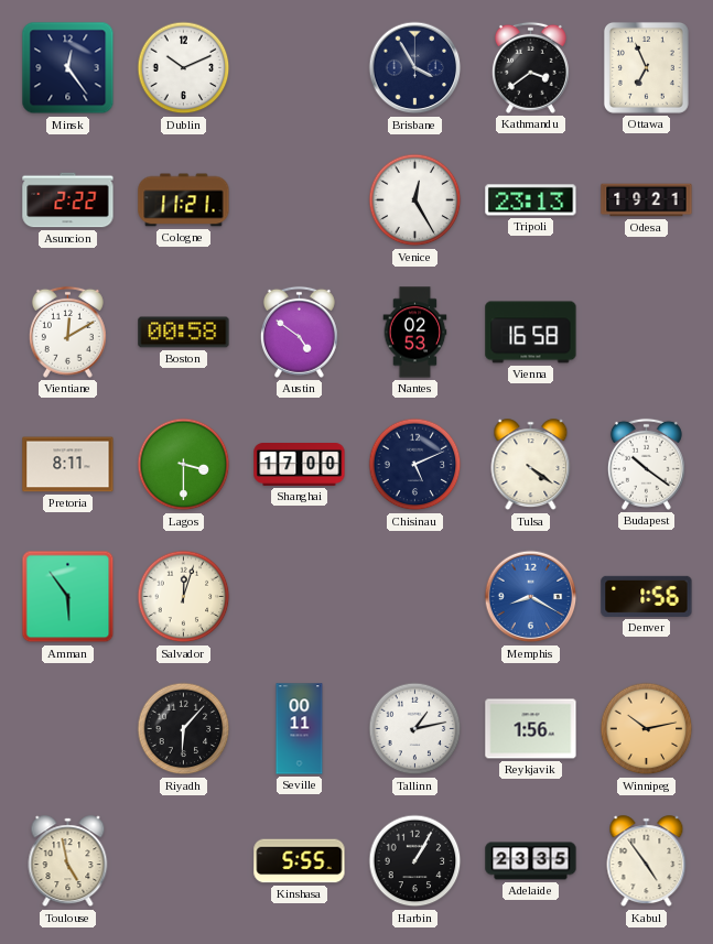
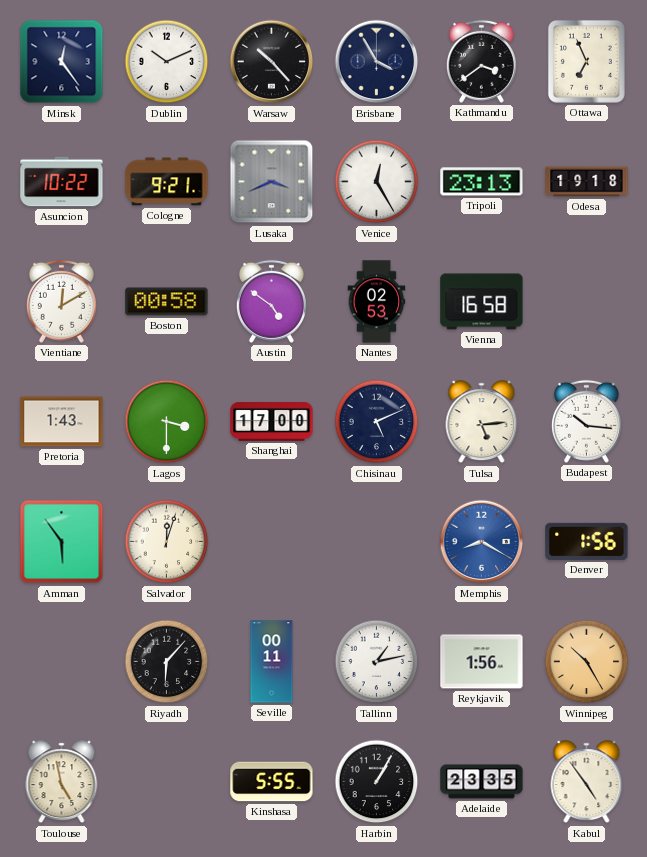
Warsaw: none -> 10:23
Asuncion: 2:22 -> 10:22
Cologne: 11:21 -> 9:21
Lusaka: none -> 3:41
Odesa: 19:21 -> 19:18
Pretoria: 8:11 -> 1:43
Tulsa: 4:21 -> 5:14
Budapest: 10:21 -> 10:16
Winnipeg: 10:13 -> 10:25
